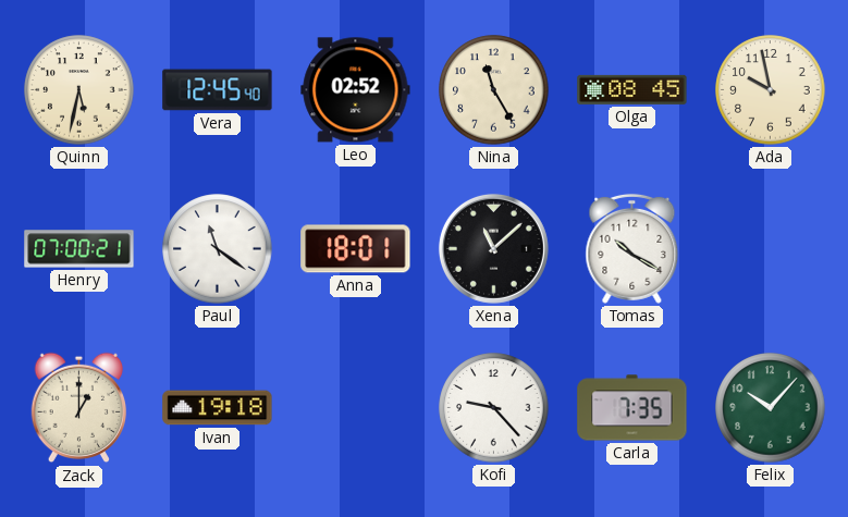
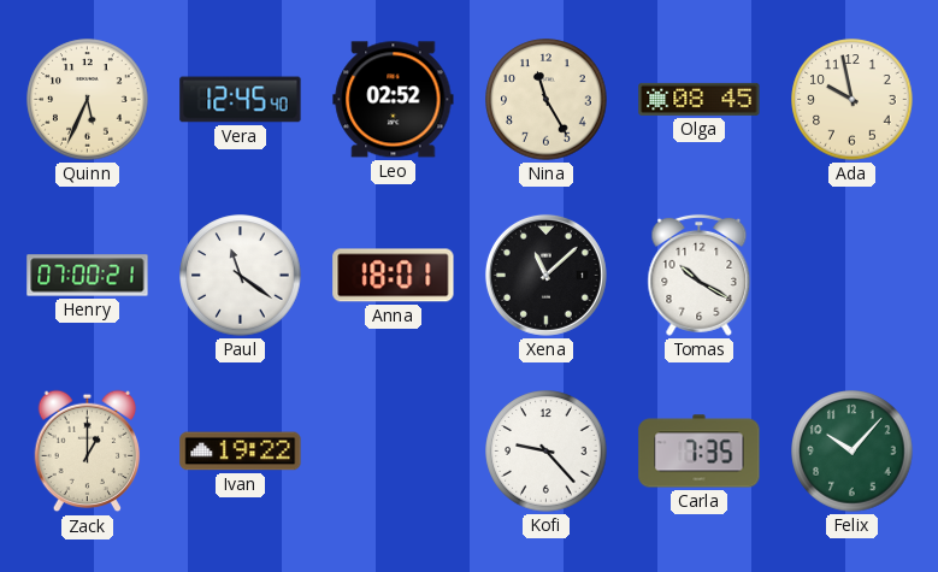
Quinn: 5:32 -> 5:34
Ivan: 19:18 -> 19:22
